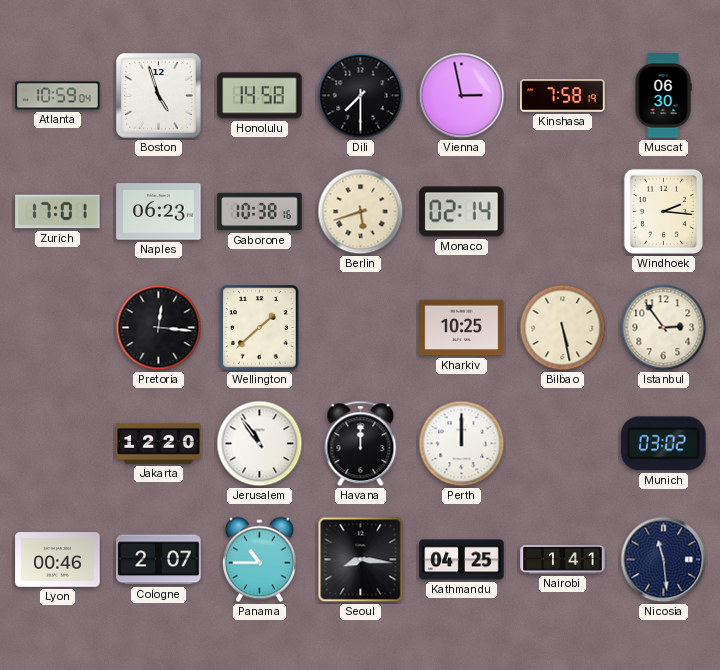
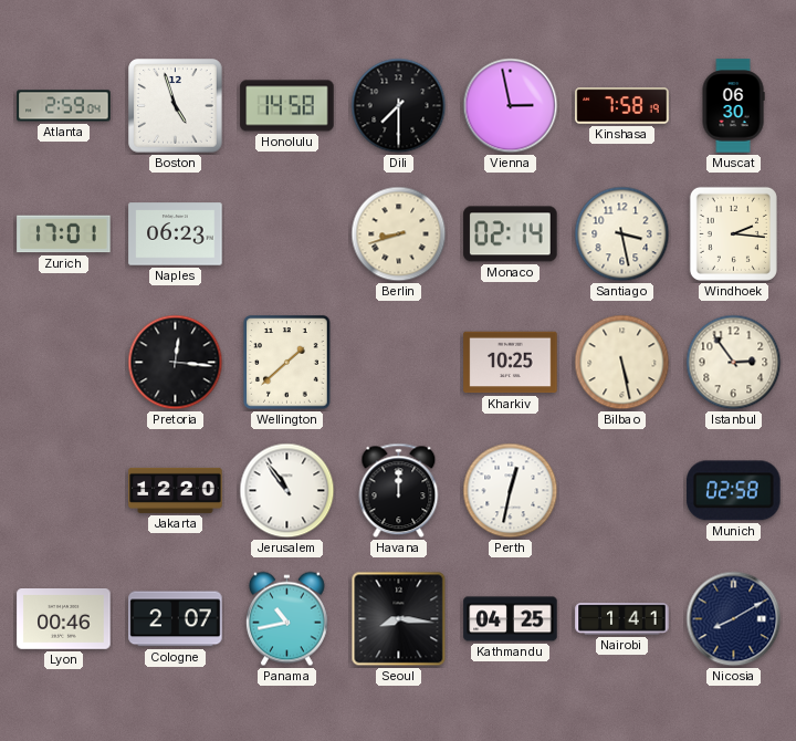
Atlanta: 10:59 -> 2:59
Gaborone: 10:38 -> none
Berlin: 5:42 -> 8:42
Santiago: none -> 3:28
Perth: 12:00 -> 12:32
Munich: 03:02 -> 02:58
Panama: 10:45 -> 10:43
Nicosia: 11:29 -> 8:10
